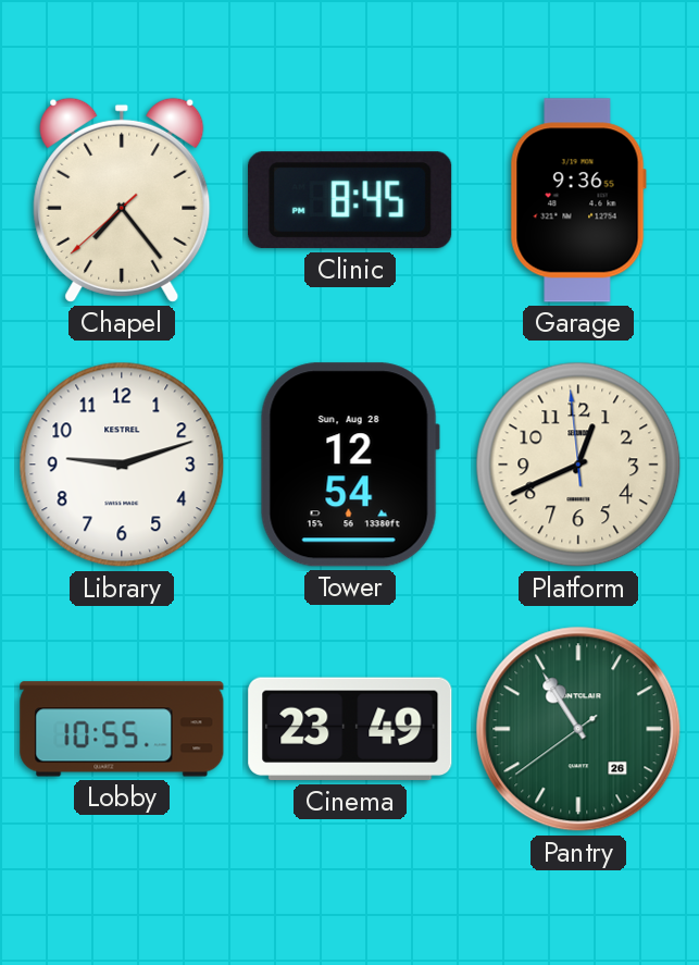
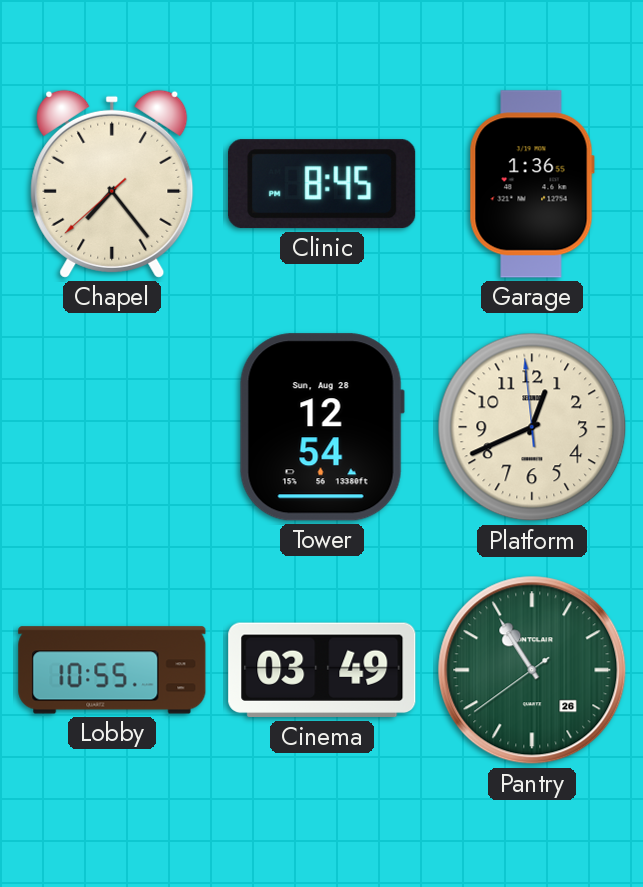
Garage: 9:36 -> 1:36
Library: 9:12 -> none
Cinema: 23:49 -> 03:49
